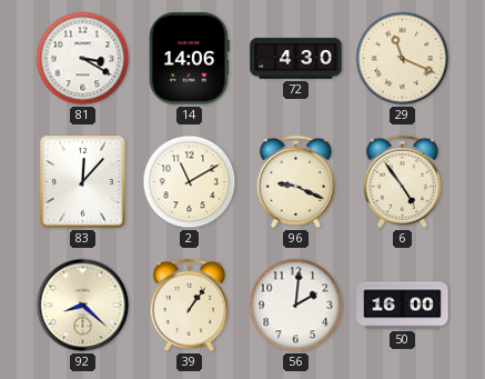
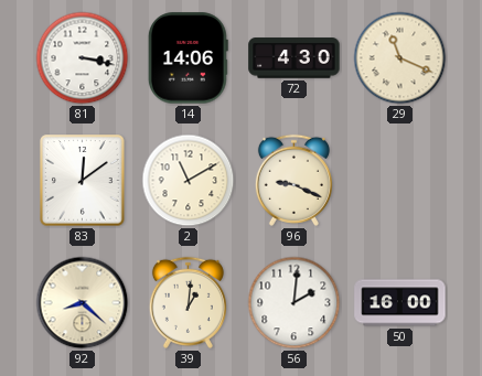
81: 3:20 -> 3:17
83: 12:07 -> 12:09
6: 4:54 -> none
39: 1:06 -> 1:01
